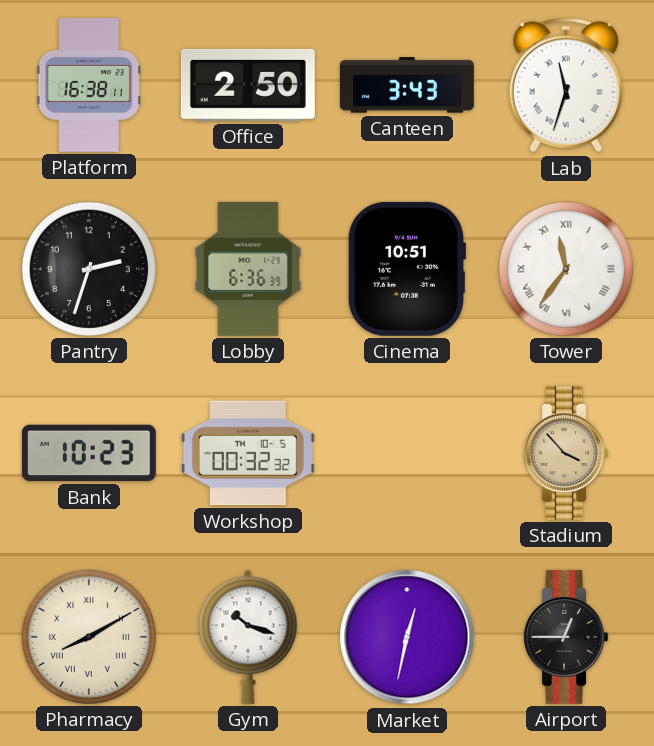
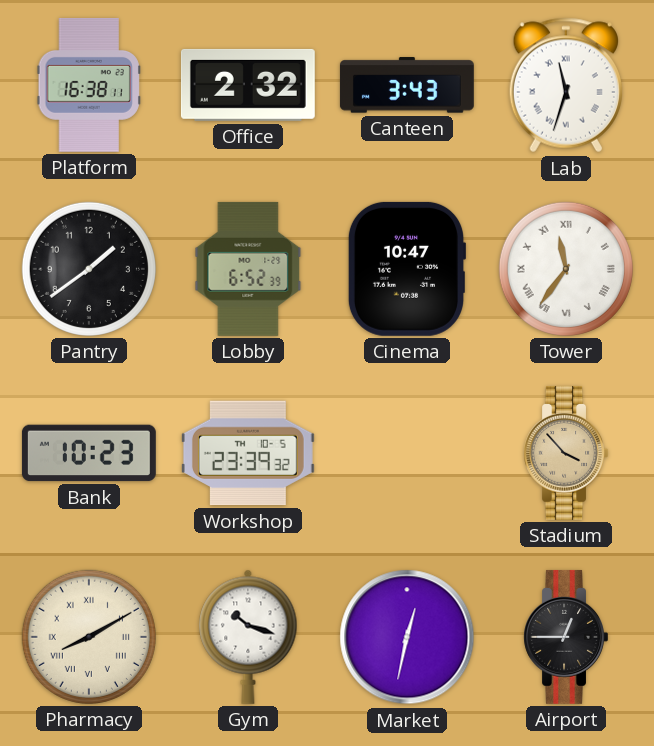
Office: 2:50 -> 2:32
Pantry: 2:33 -> 1:39
Lobby: 6:36 -> 6:52
Cinema: 10:51 -> 10:47
Workshop: 00:32 -> 23:39
